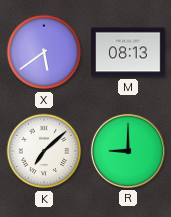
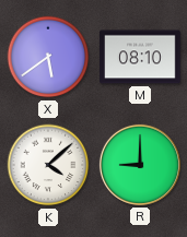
M: 08:13 -> 08:10
K: 7:08 -> 4:08
